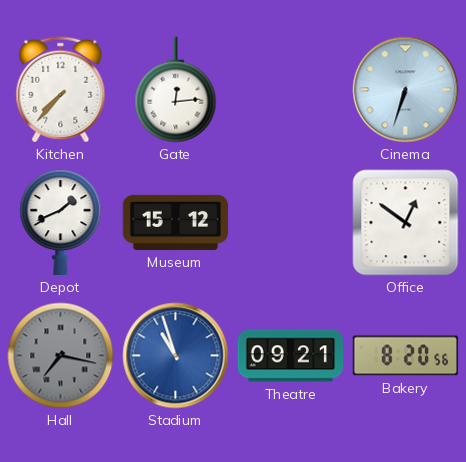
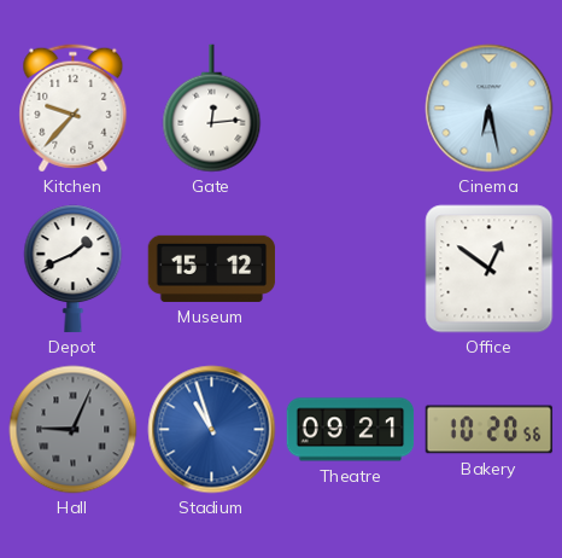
Kitchen: 7:37 -> 9:37
Cinema: 6:33 -> 6:28
Hall: 7:17 -> 9:04
Bakery: 8:20 -> 10:20
